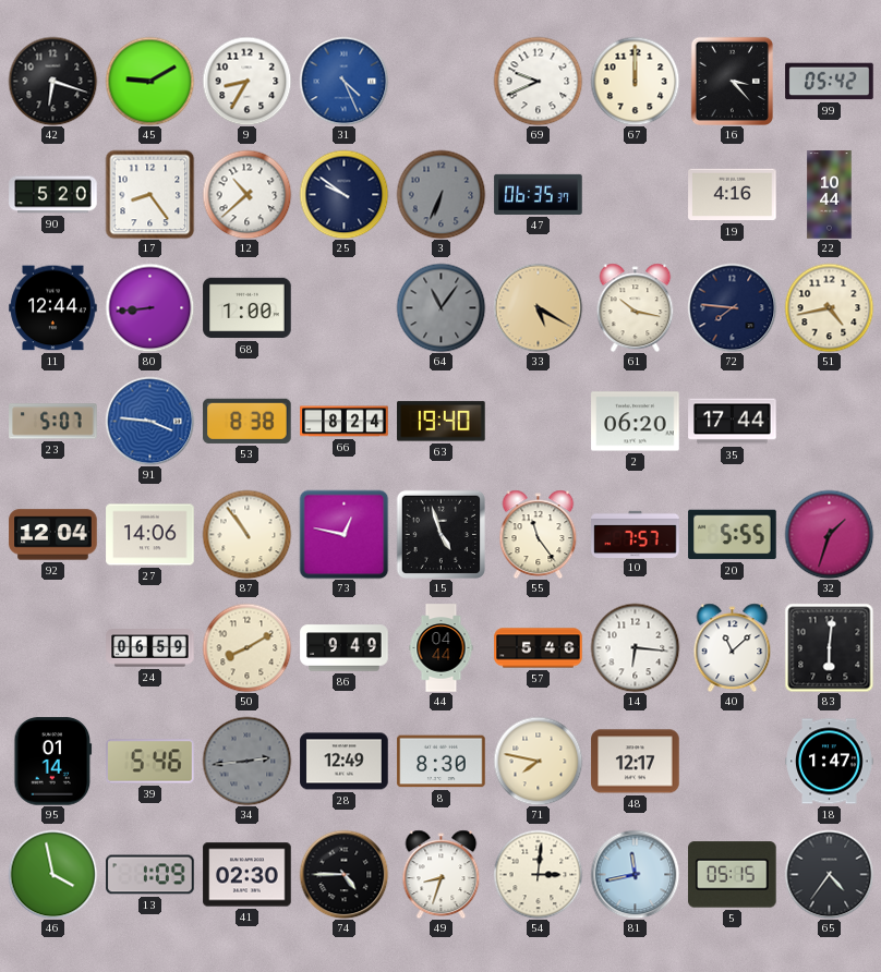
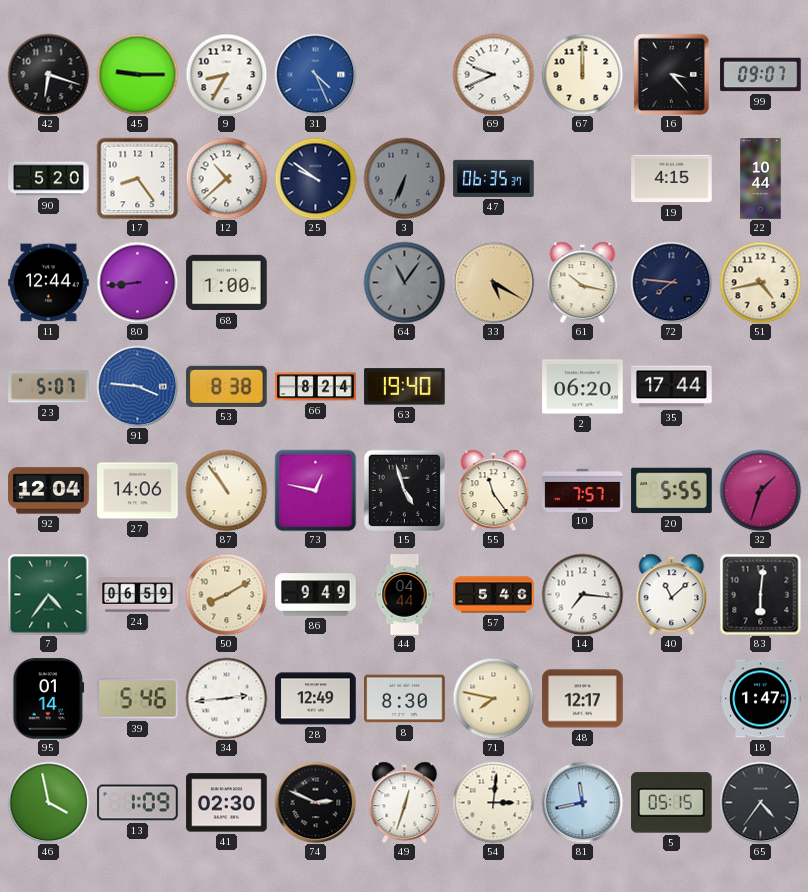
45: 9:10 -> 9:15
99: 05:42 -> 09:07
19: 4:16 -> 4:15
7: none -> 4:36
14: 6:16 -> 7:16
34 dial: grey -> white
74: 4:45 -> 2:49
49: 8:33 -> 12:33
